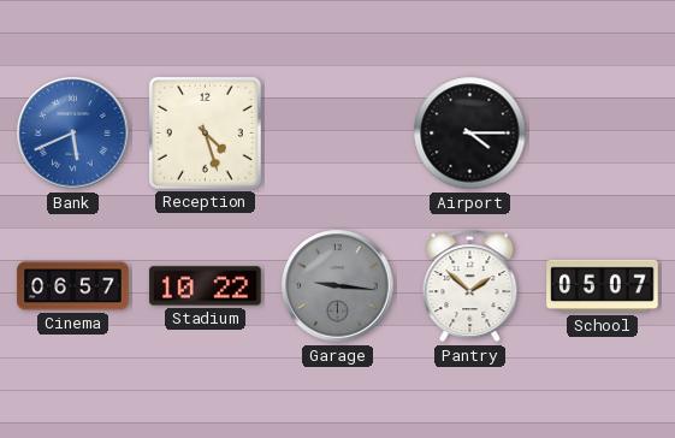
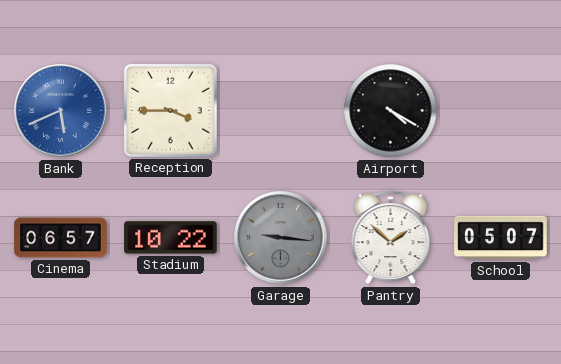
Reception: 4:27 -> 3:45
Airport: 4:15 -> 4:20
